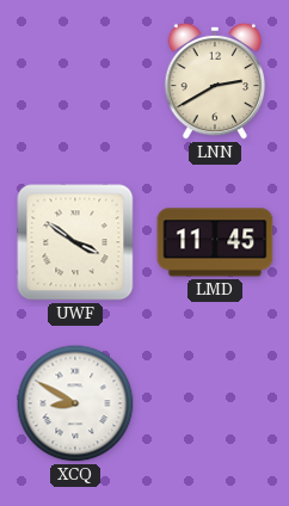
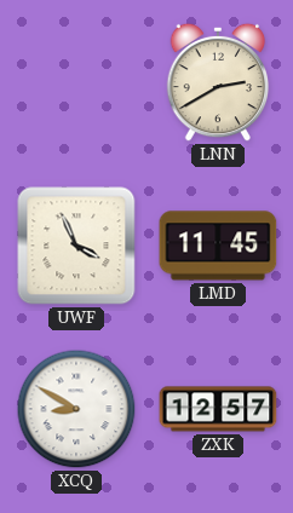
UWF: 3:51 -> 3:56
ZXK: none -> 12:57
